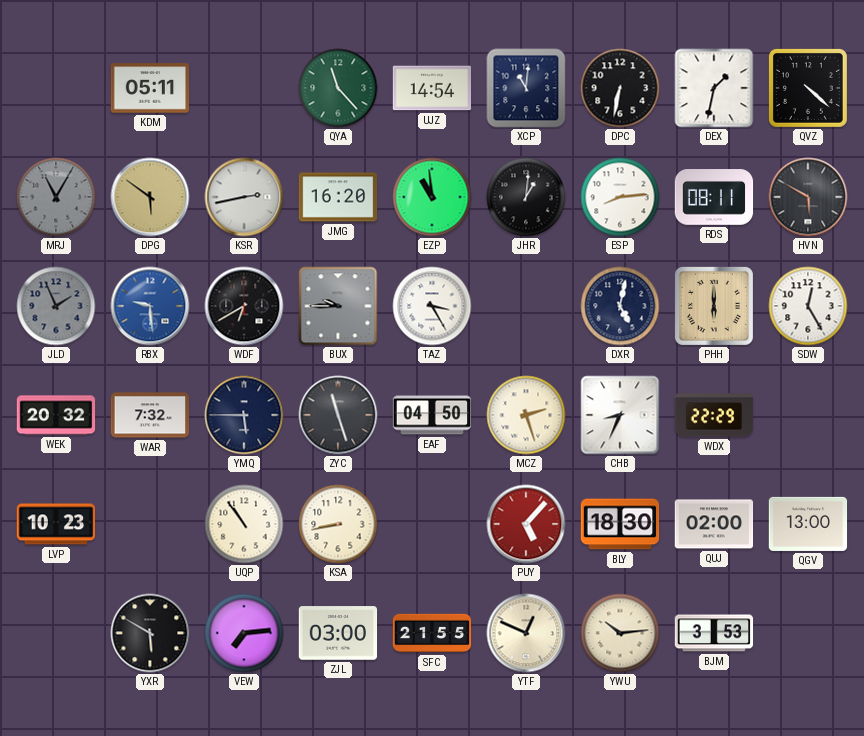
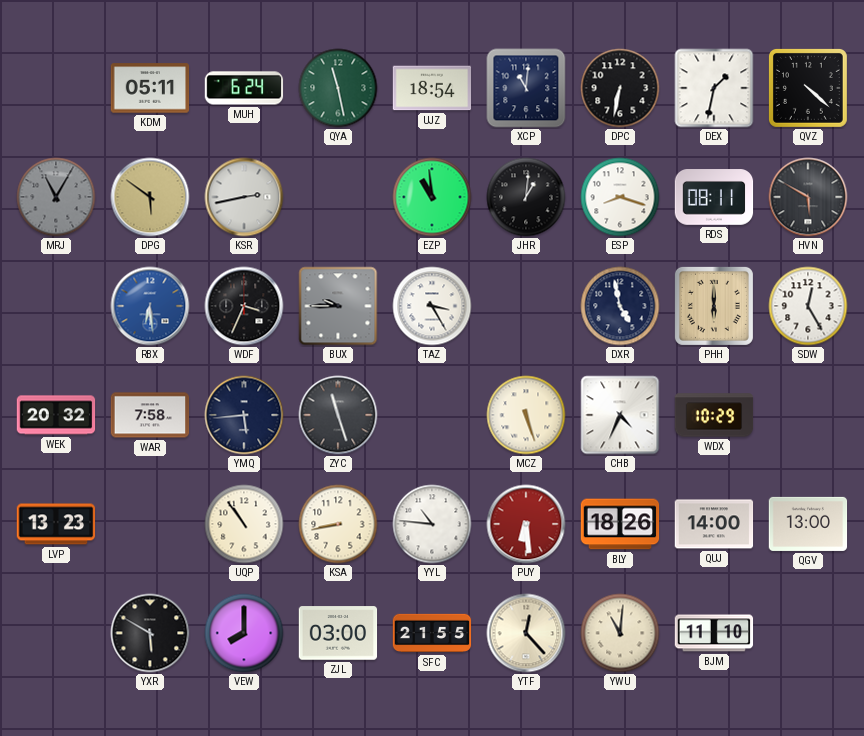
MUH: none -> 6:24
QYA: 11:23 -> 11:28
UJZ: 14:54 -> 18:54
JMG: 16:20 -> none
ESP: 8:14 -> 8:18
JLD: 1:56 -> none
RBX: 9:29 -> 6:29
WDF: 6:40 -> 3:34
DXR: 5:02 -> 4:58
WAR: 7:32 -> 7:58
YMQ: 5:45 -> 5:44
EAF: 04:50 -> none
MCZ: 2:27 -> 5:27
CHB: 8:34 -> 4:34
WDX: 22:29 -> 10:29
LVP: 10:23 -> 13:23
YYL: none -> 10:46
PUY: 5:07 -> 6:29
BLY: 18:30 -> 18:26
QUJ: 02:00 -> 14:00
VEW: 7:14 -> 8:00
YTF: 12:49 -> 12:23
YWU: 10:14 -> 11:01
BJM: 3:53 -> 11:10
